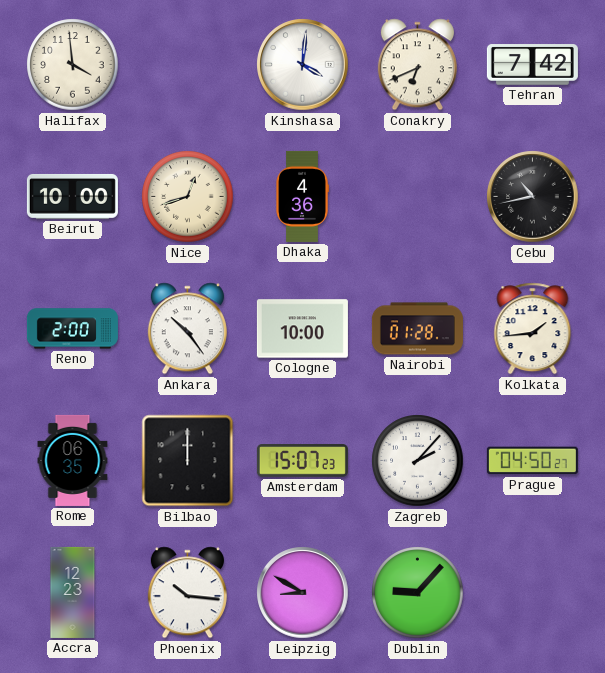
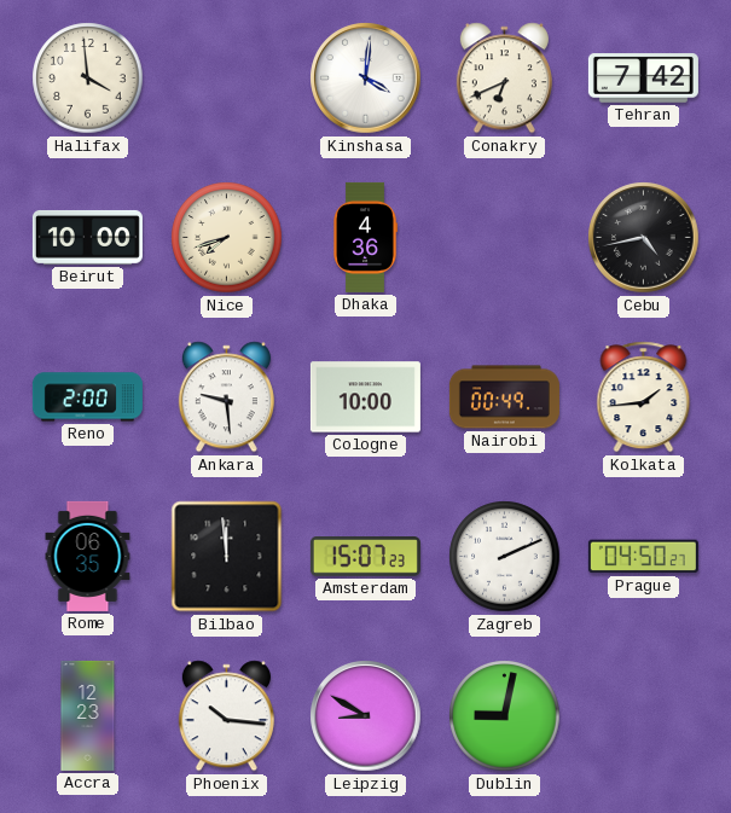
Nice: 12:42 -> 7:42
Cebu: 10:43 -> 4:43
Ankara: 10:24 -> 9:29
Nairobi: 01:28 -> 00:49
Bilbao: 12:00 -> 11:59
Zagreb: 2:07 -> 2:11
Dublin: 9:07 -> 9:02
